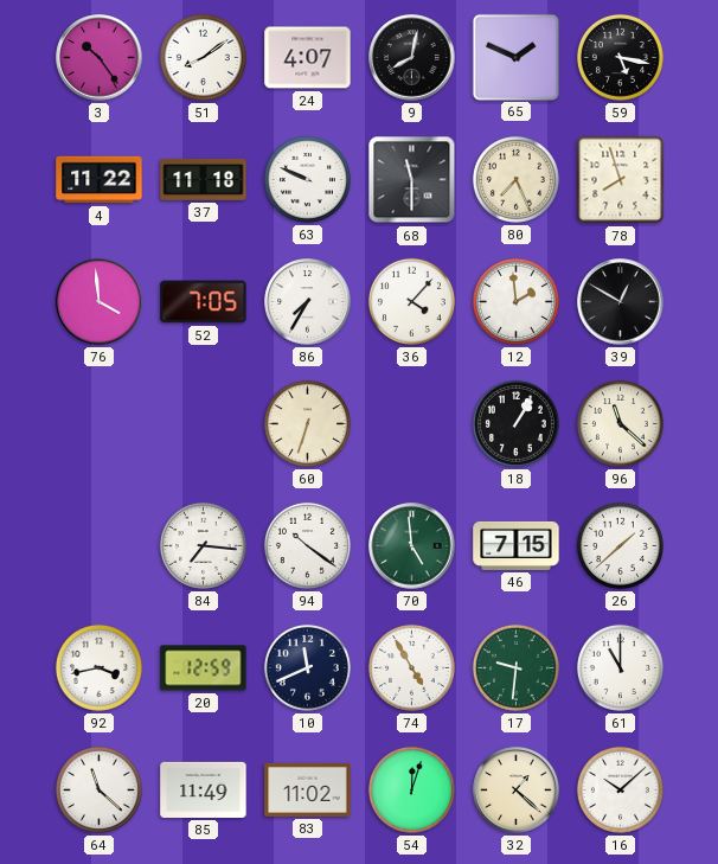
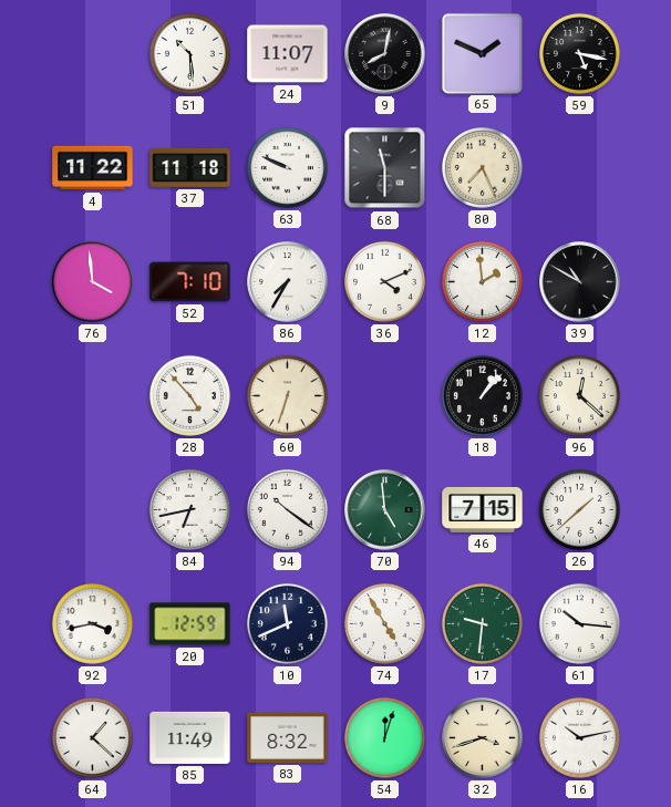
3: 10:24 -> none
51: 8:09 -> 10:29
24: 4:07 -> 11:07
78: 7:57 -> none
52: 7:05 -> 7:10
36: 4:07 -> 4:11
39: 12:50 -> 10:50
28: none -> 4:53
18: 1:05 -> 1:07
96: 11:22 -> 12:22
84: 7:16 -> 6:43
61: 11:00 -> 10:16
64: 11:22 -> 1:22
83: 11:02 -> 8:32
32: 1:22 -> 3:42
16: 10:08 -> 10:13
